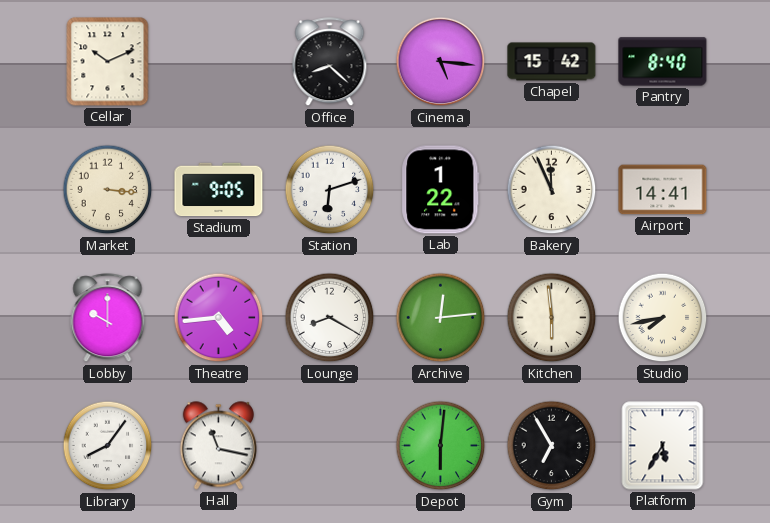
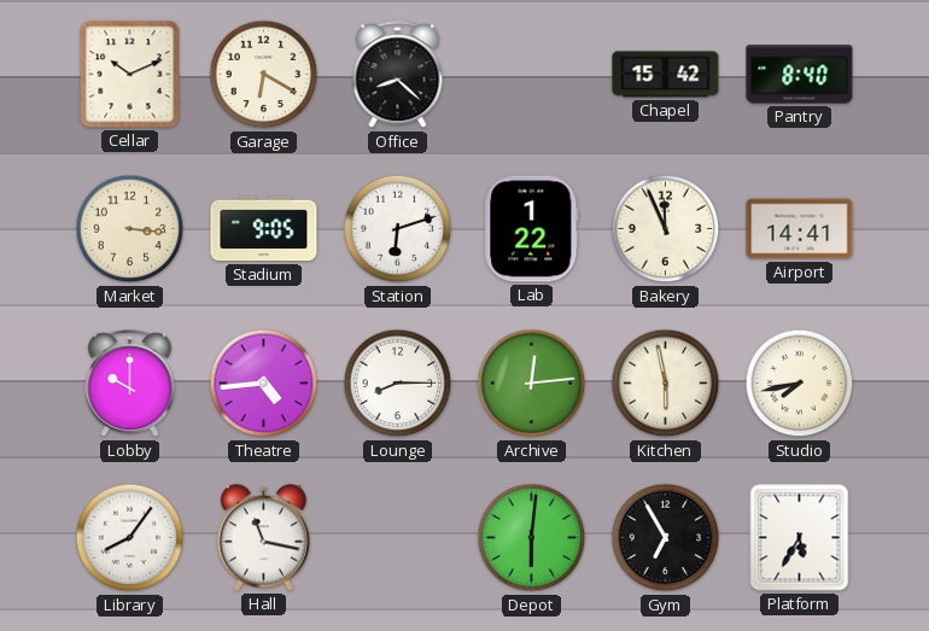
Garage: none -> 6:20
Cinema: 5:16 -> none
Lounge: 8:20 -> 8:15
Kitchen: 5:59 -> 5:58
